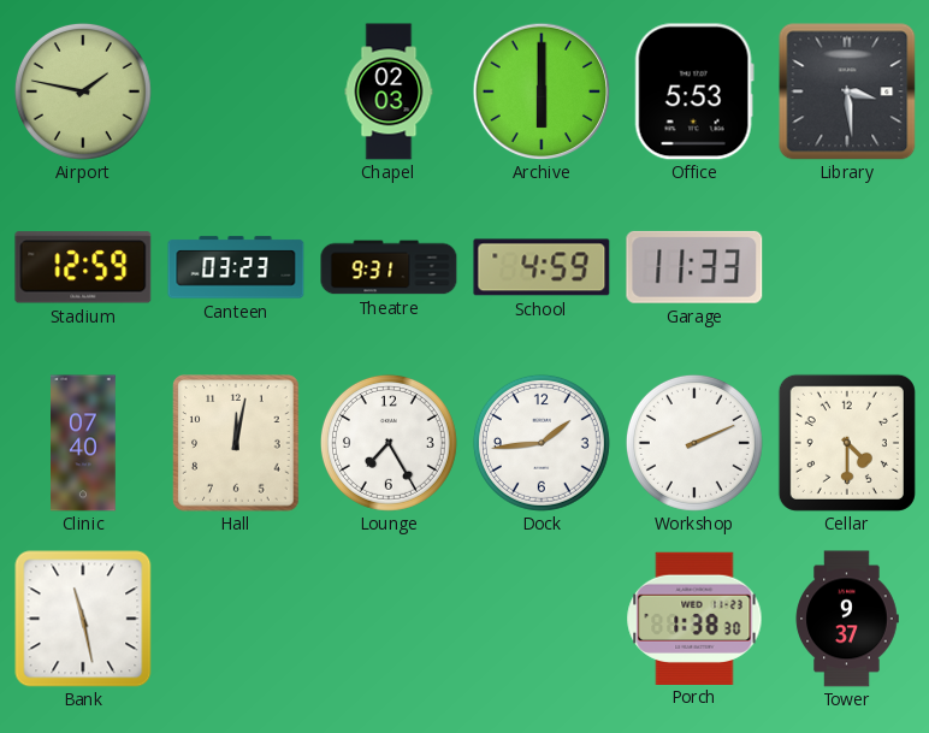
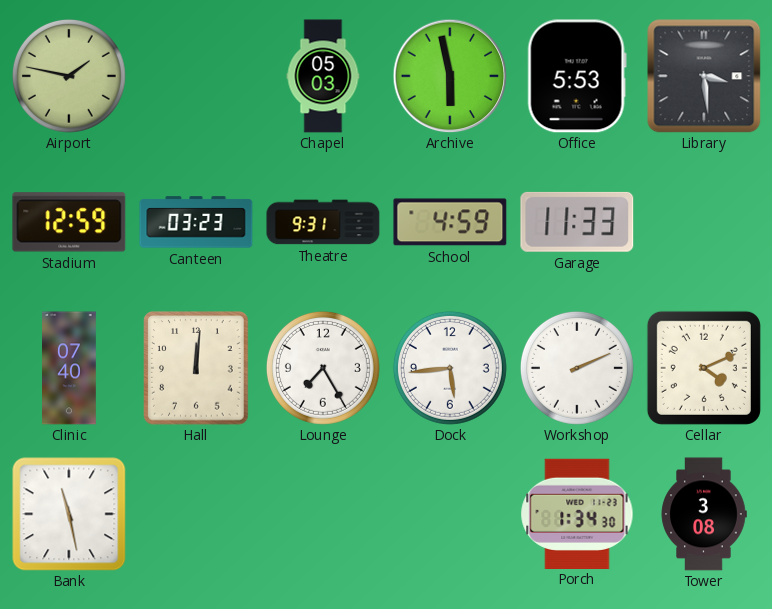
Chapel: 02:03 -> 05:03
Archive: 6:00 -> 5:58
Hall: 12:02 -> 12:01
Dock: 1:44 -> 5:44
Cellar: 4:30 -> 4:11
Porch: 1:38 -> 1:34
Tower: 9:37 -> 3:08
